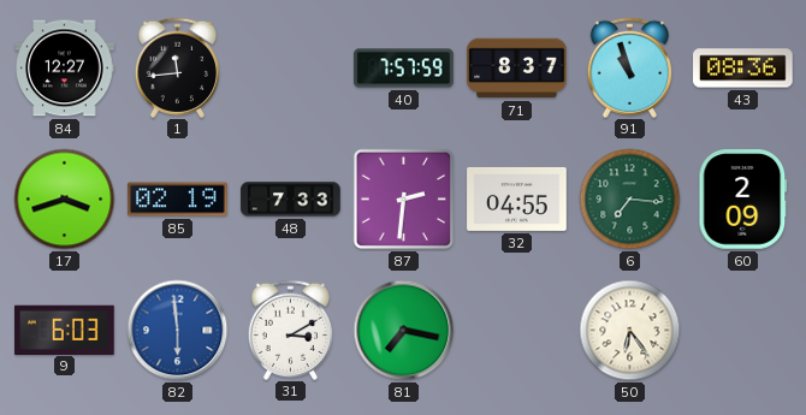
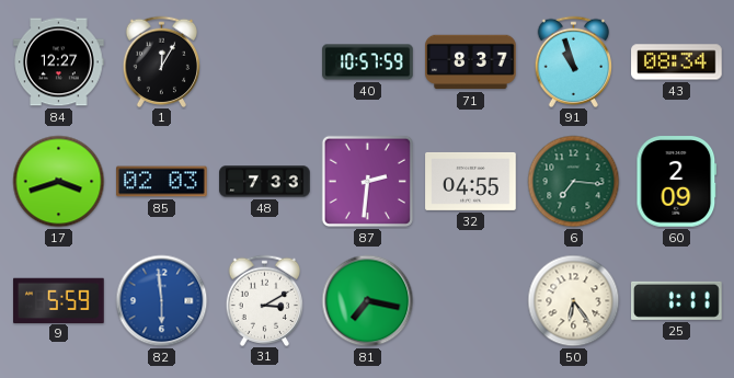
1: 11:44 -> 12:05
40: 7:57 -> 10:57
43: 08:36 -> 08:34
85: 02:19 -> 02:03
9: 6:03 -> 5:59
25: none -> 1:11
